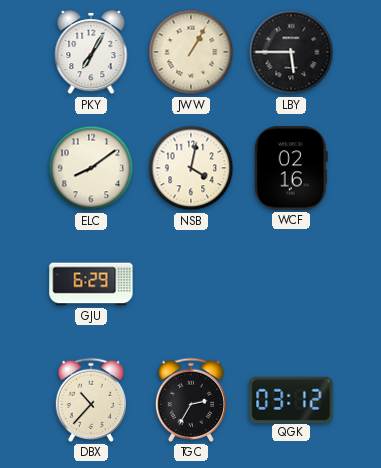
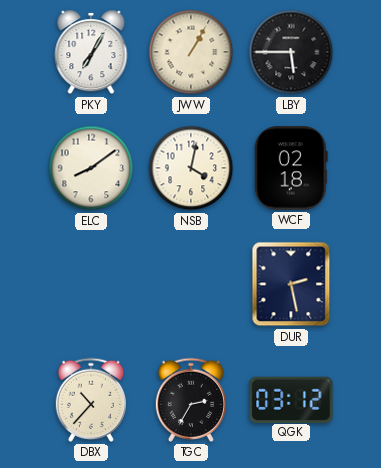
WCF: 02:16 -> 02:18
GJU: 6:29 -> none
DUR: none -> 2:28
